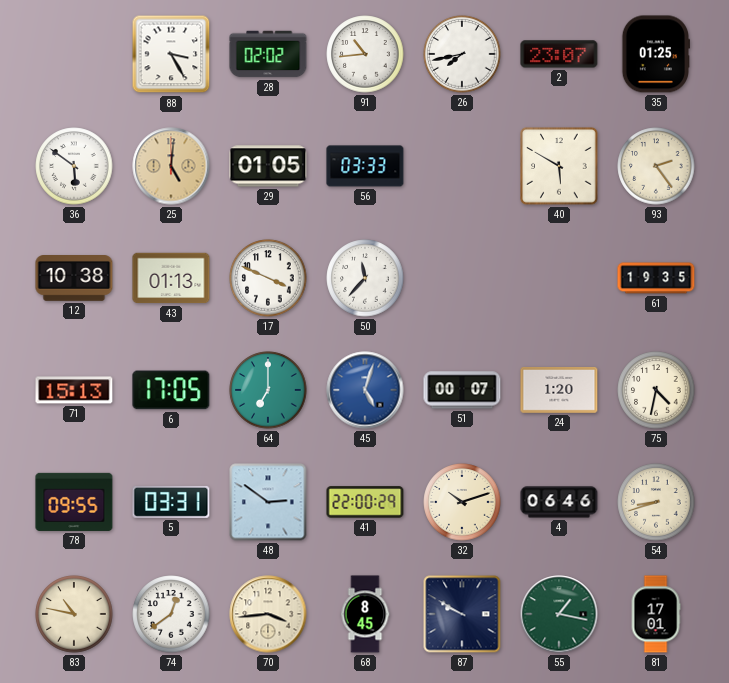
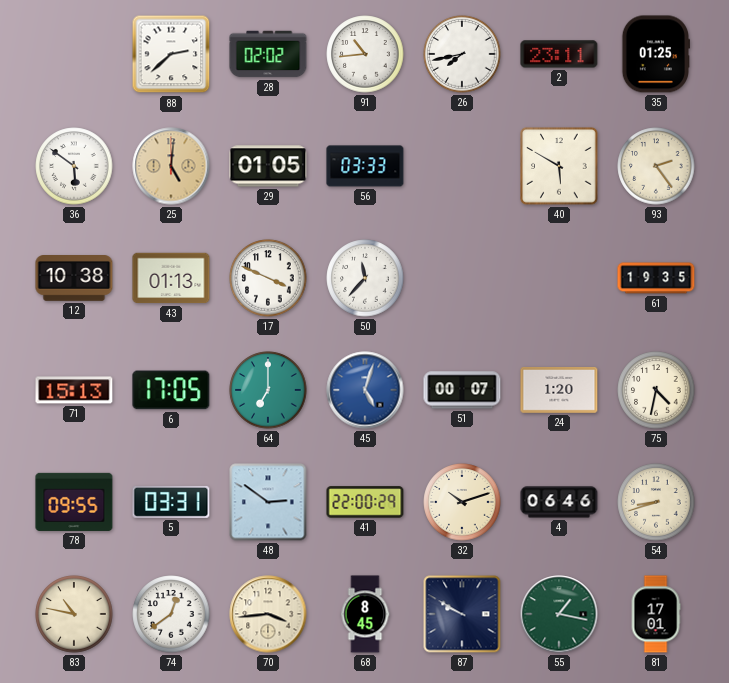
88: 3:25 -> 2:38
2: 23:07 -> 23:11
